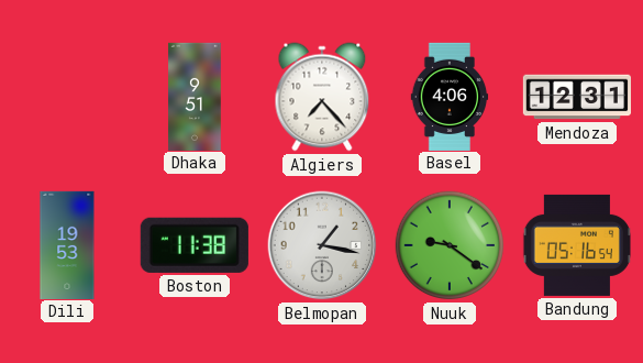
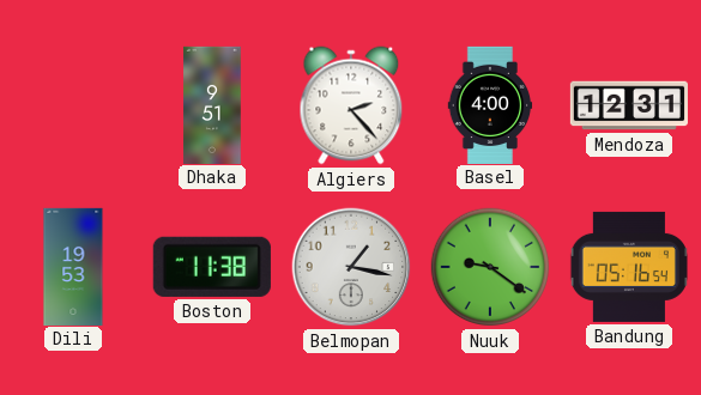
Algiers: 7:23 -> 2:23
Basel: 4:06 -> 4:00
